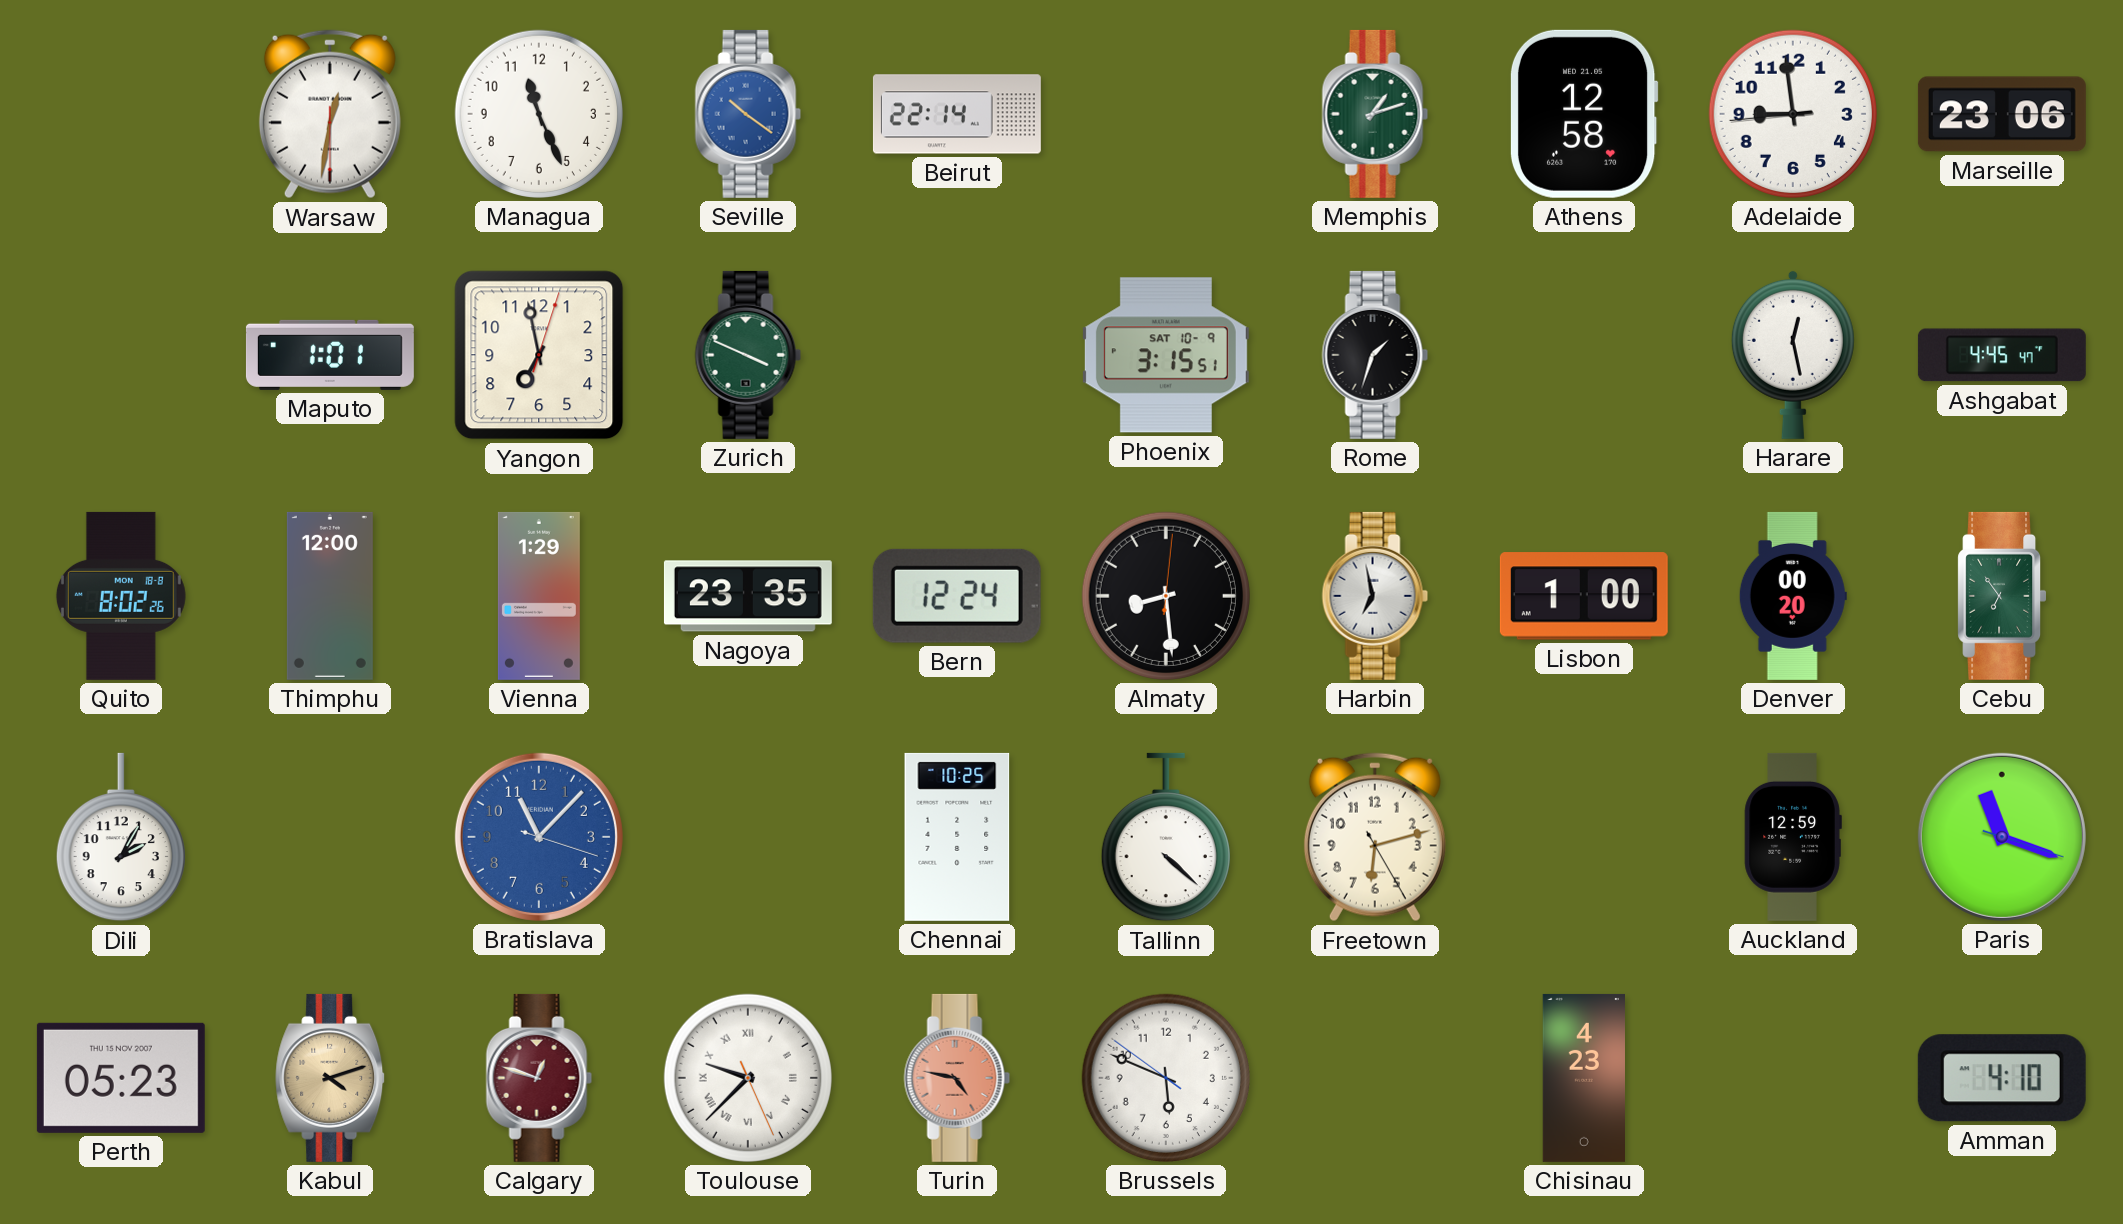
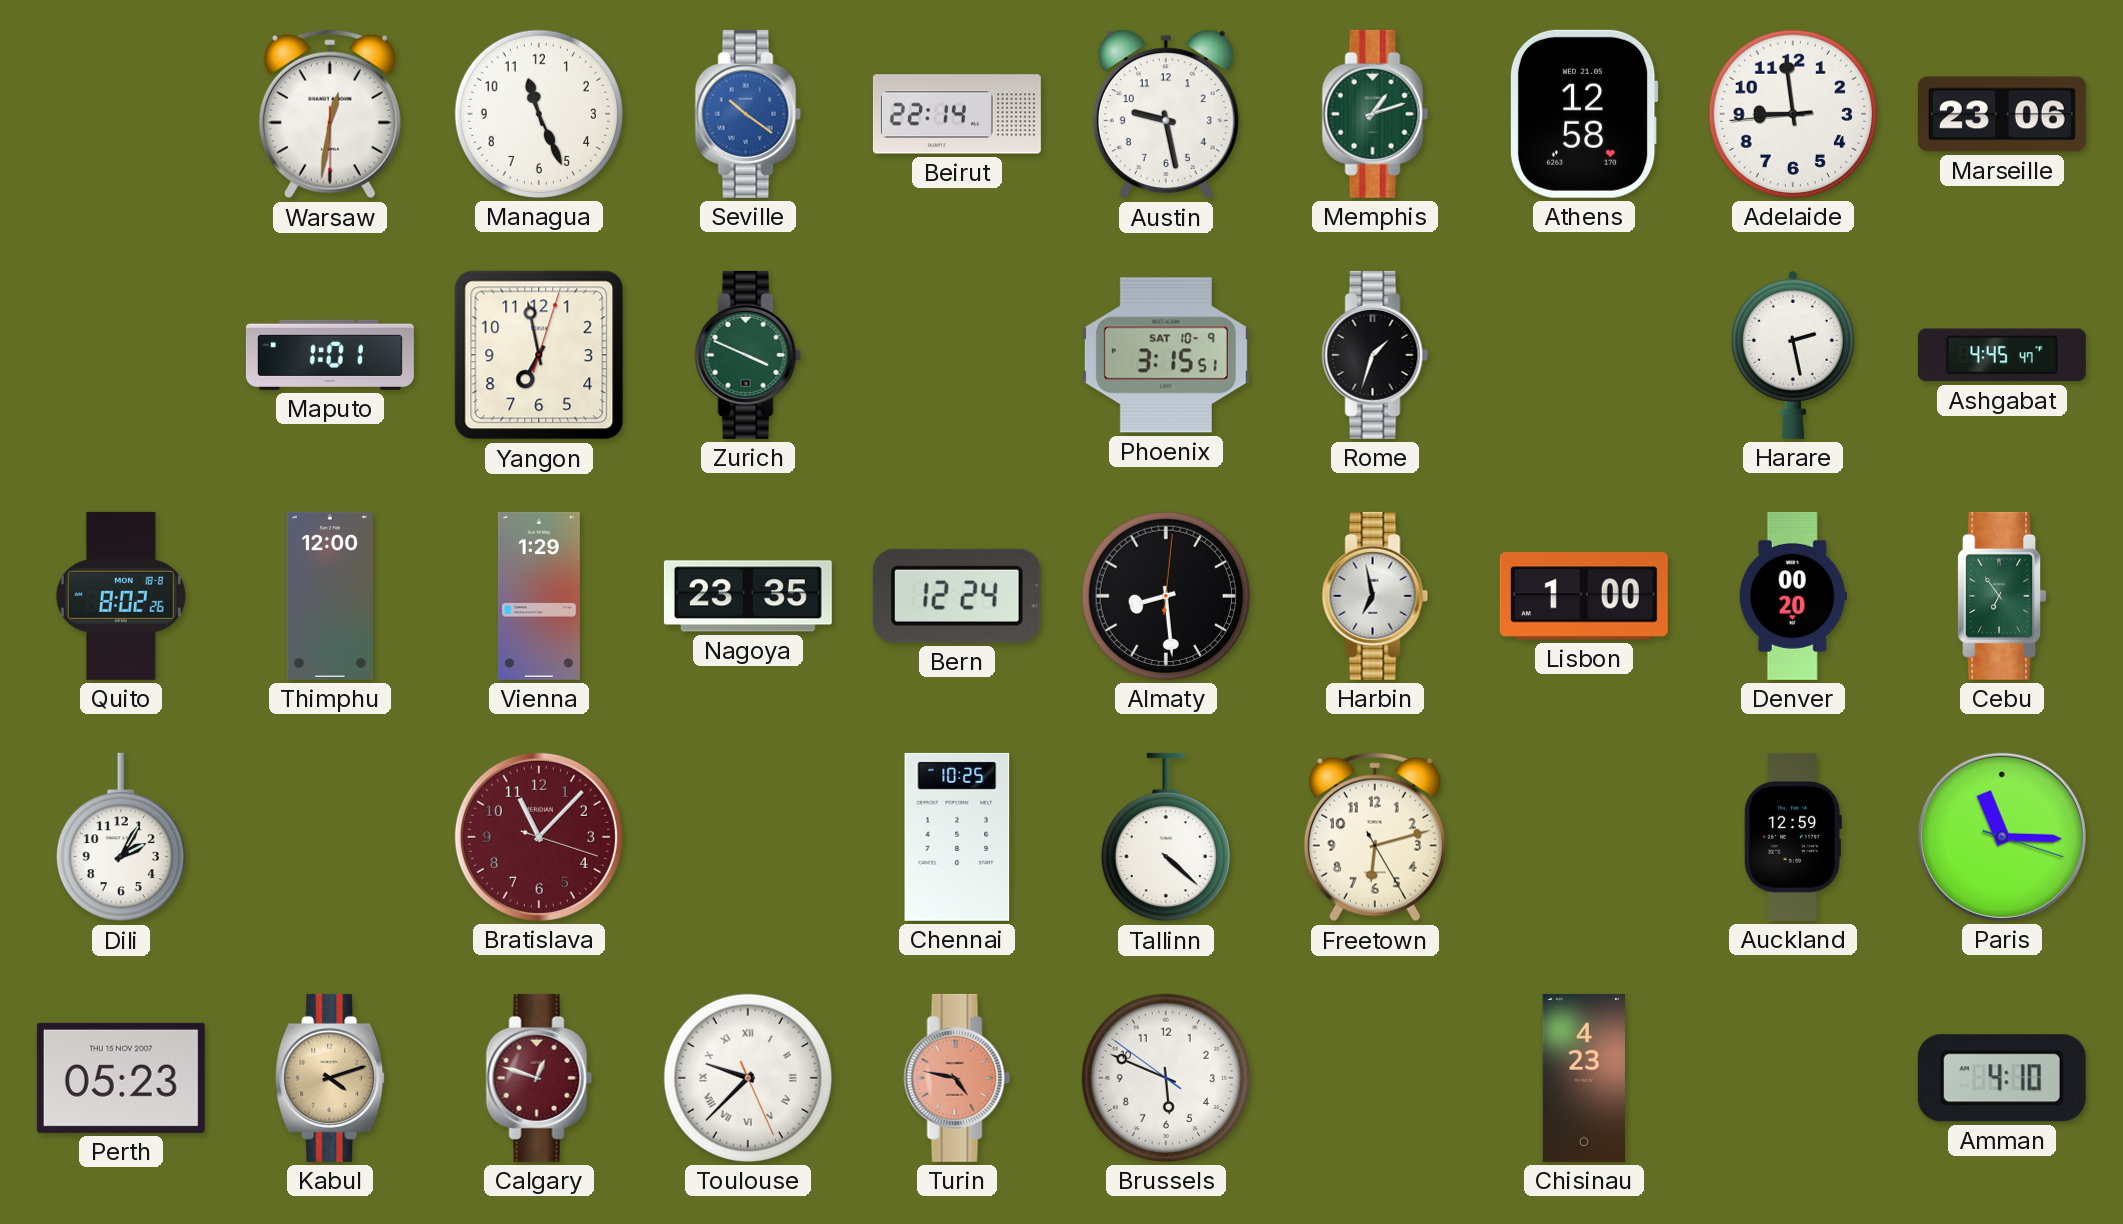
Austin: none -> 9:28
Harare: 12:28 -> 2:28
Bratislava dial: blue -> burgundy
Paris: 11:18 -> 11:15
